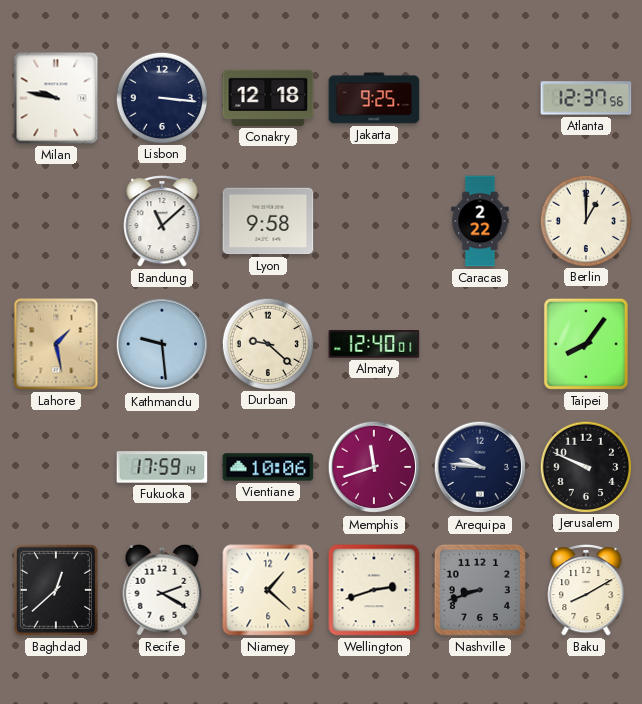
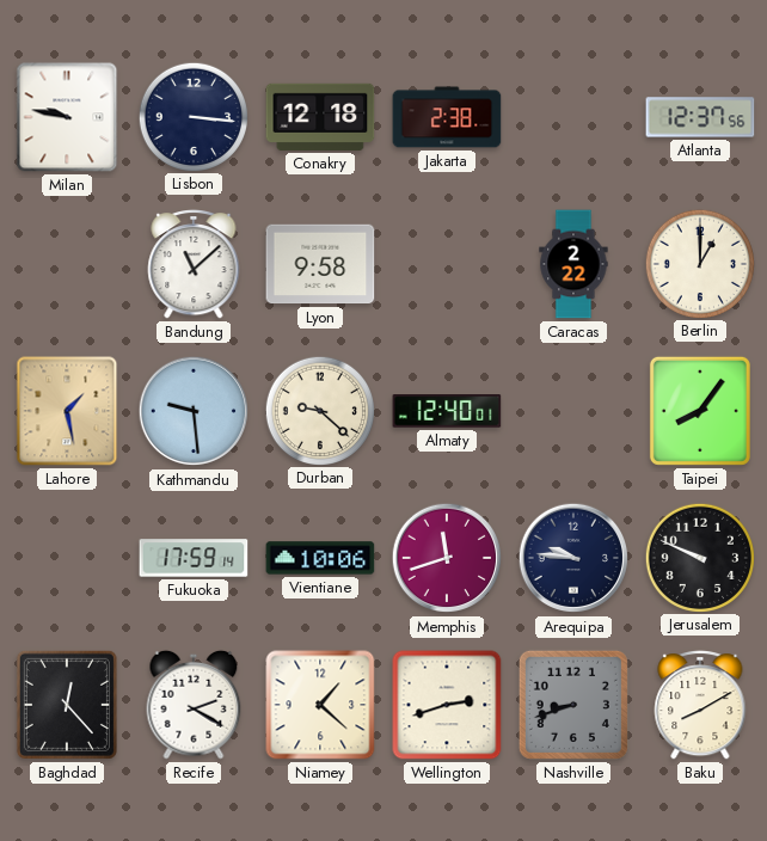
Jakarta: 9:25 -> 2:38
Baghdad: 12:38 -> 12:23
